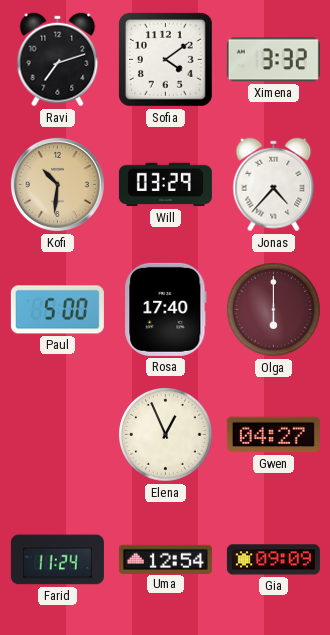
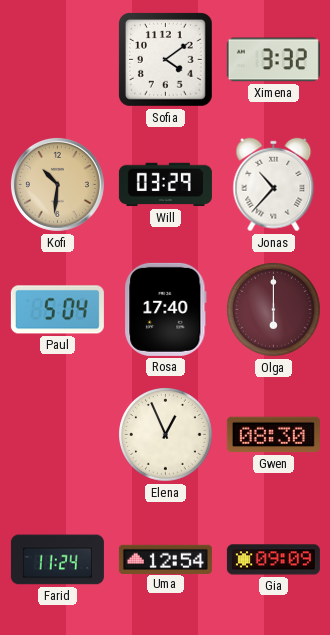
Ravi: 7:12 -> none
Jonas: 4:37 -> 10:37
Paul: 5:00 -> 5:04
Gwen: 04:27 -> 08:30
